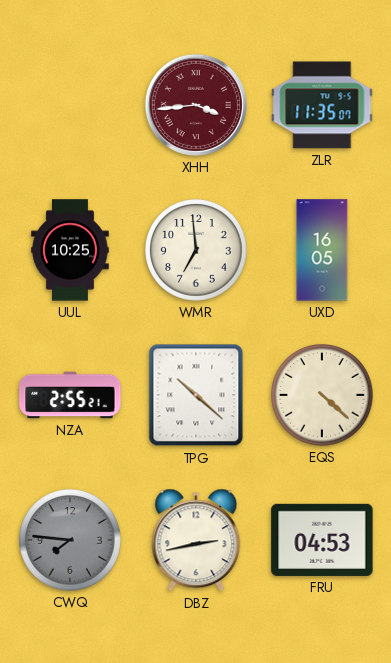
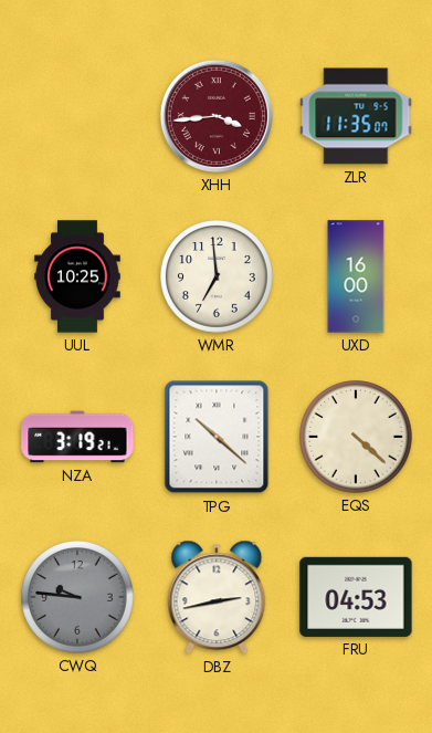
UXD: 16:05 -> 16:00
NZA: 2:55 -> 3:19
CWQ: 7:46 -> 9:46
